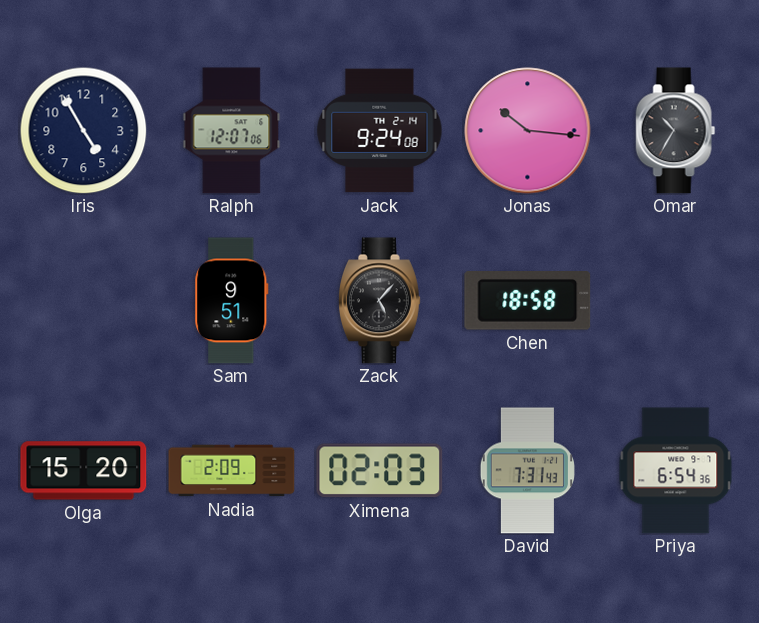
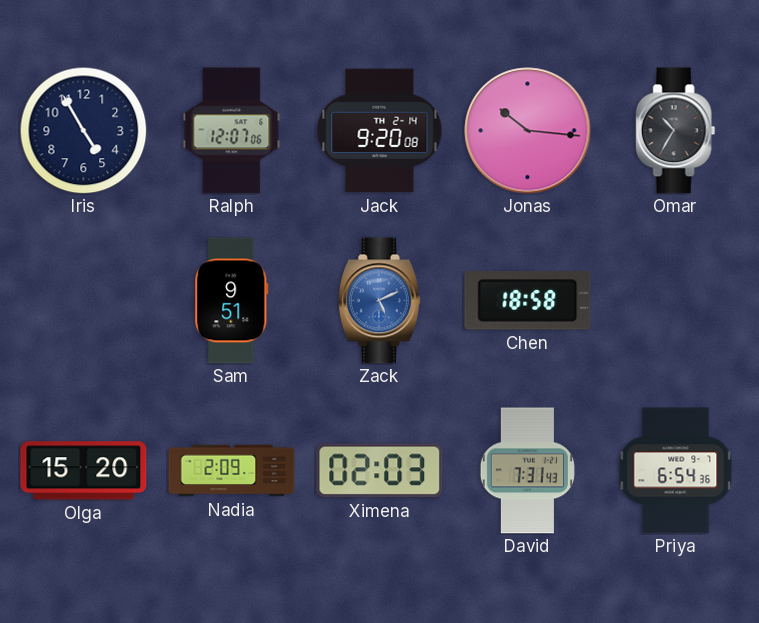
Jack: 9:24 -> 9:20
Zack: 5:07 -> 5:11
Zack dial: black -> blue
